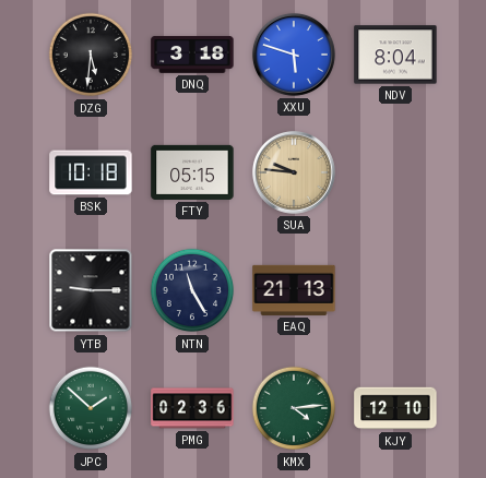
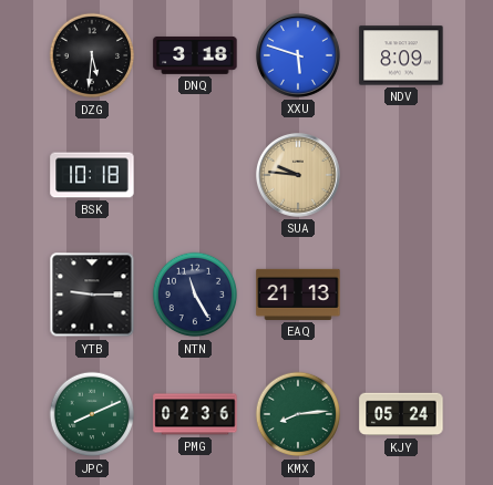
NDV: 8:04 -> 8:09
FTY: 05:15 -> none
JPC: 1:52 -> 8:11
KMX: 4:14 -> 8:14
KJY: 12:10 -> 05:24
